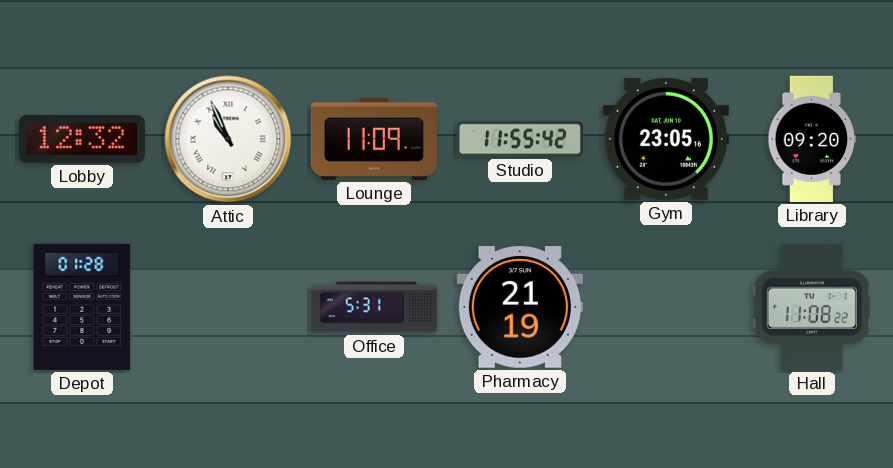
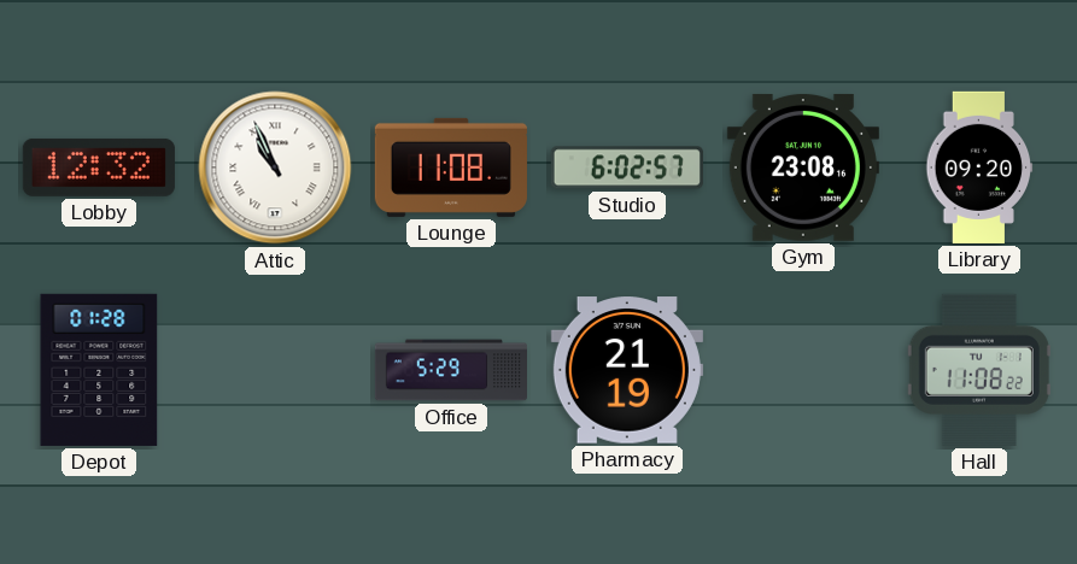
Lounge: 11:09 -> 11:08
Studio: 11:55 -> 6:02
Gym: 23:05 -> 23:08
Office: 5:31 -> 5:29
